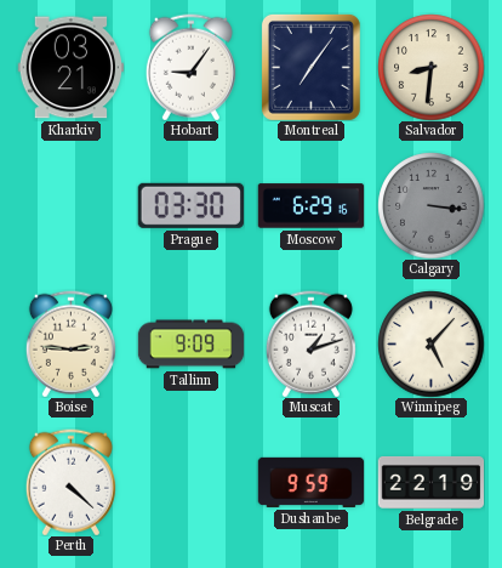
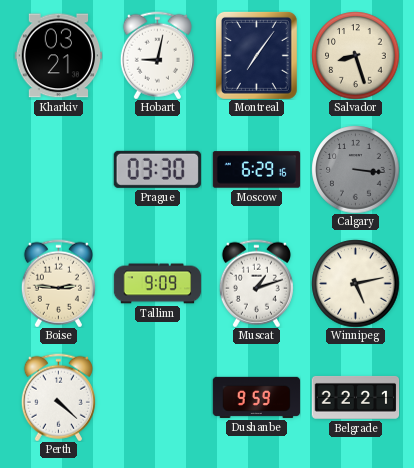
Hobart: 9:06 -> 9:02
Salvador: 8:31 -> 8:27
Winnipeg: 5:07 -> 5:13
Belgrade: 22:19 -> 22:21
